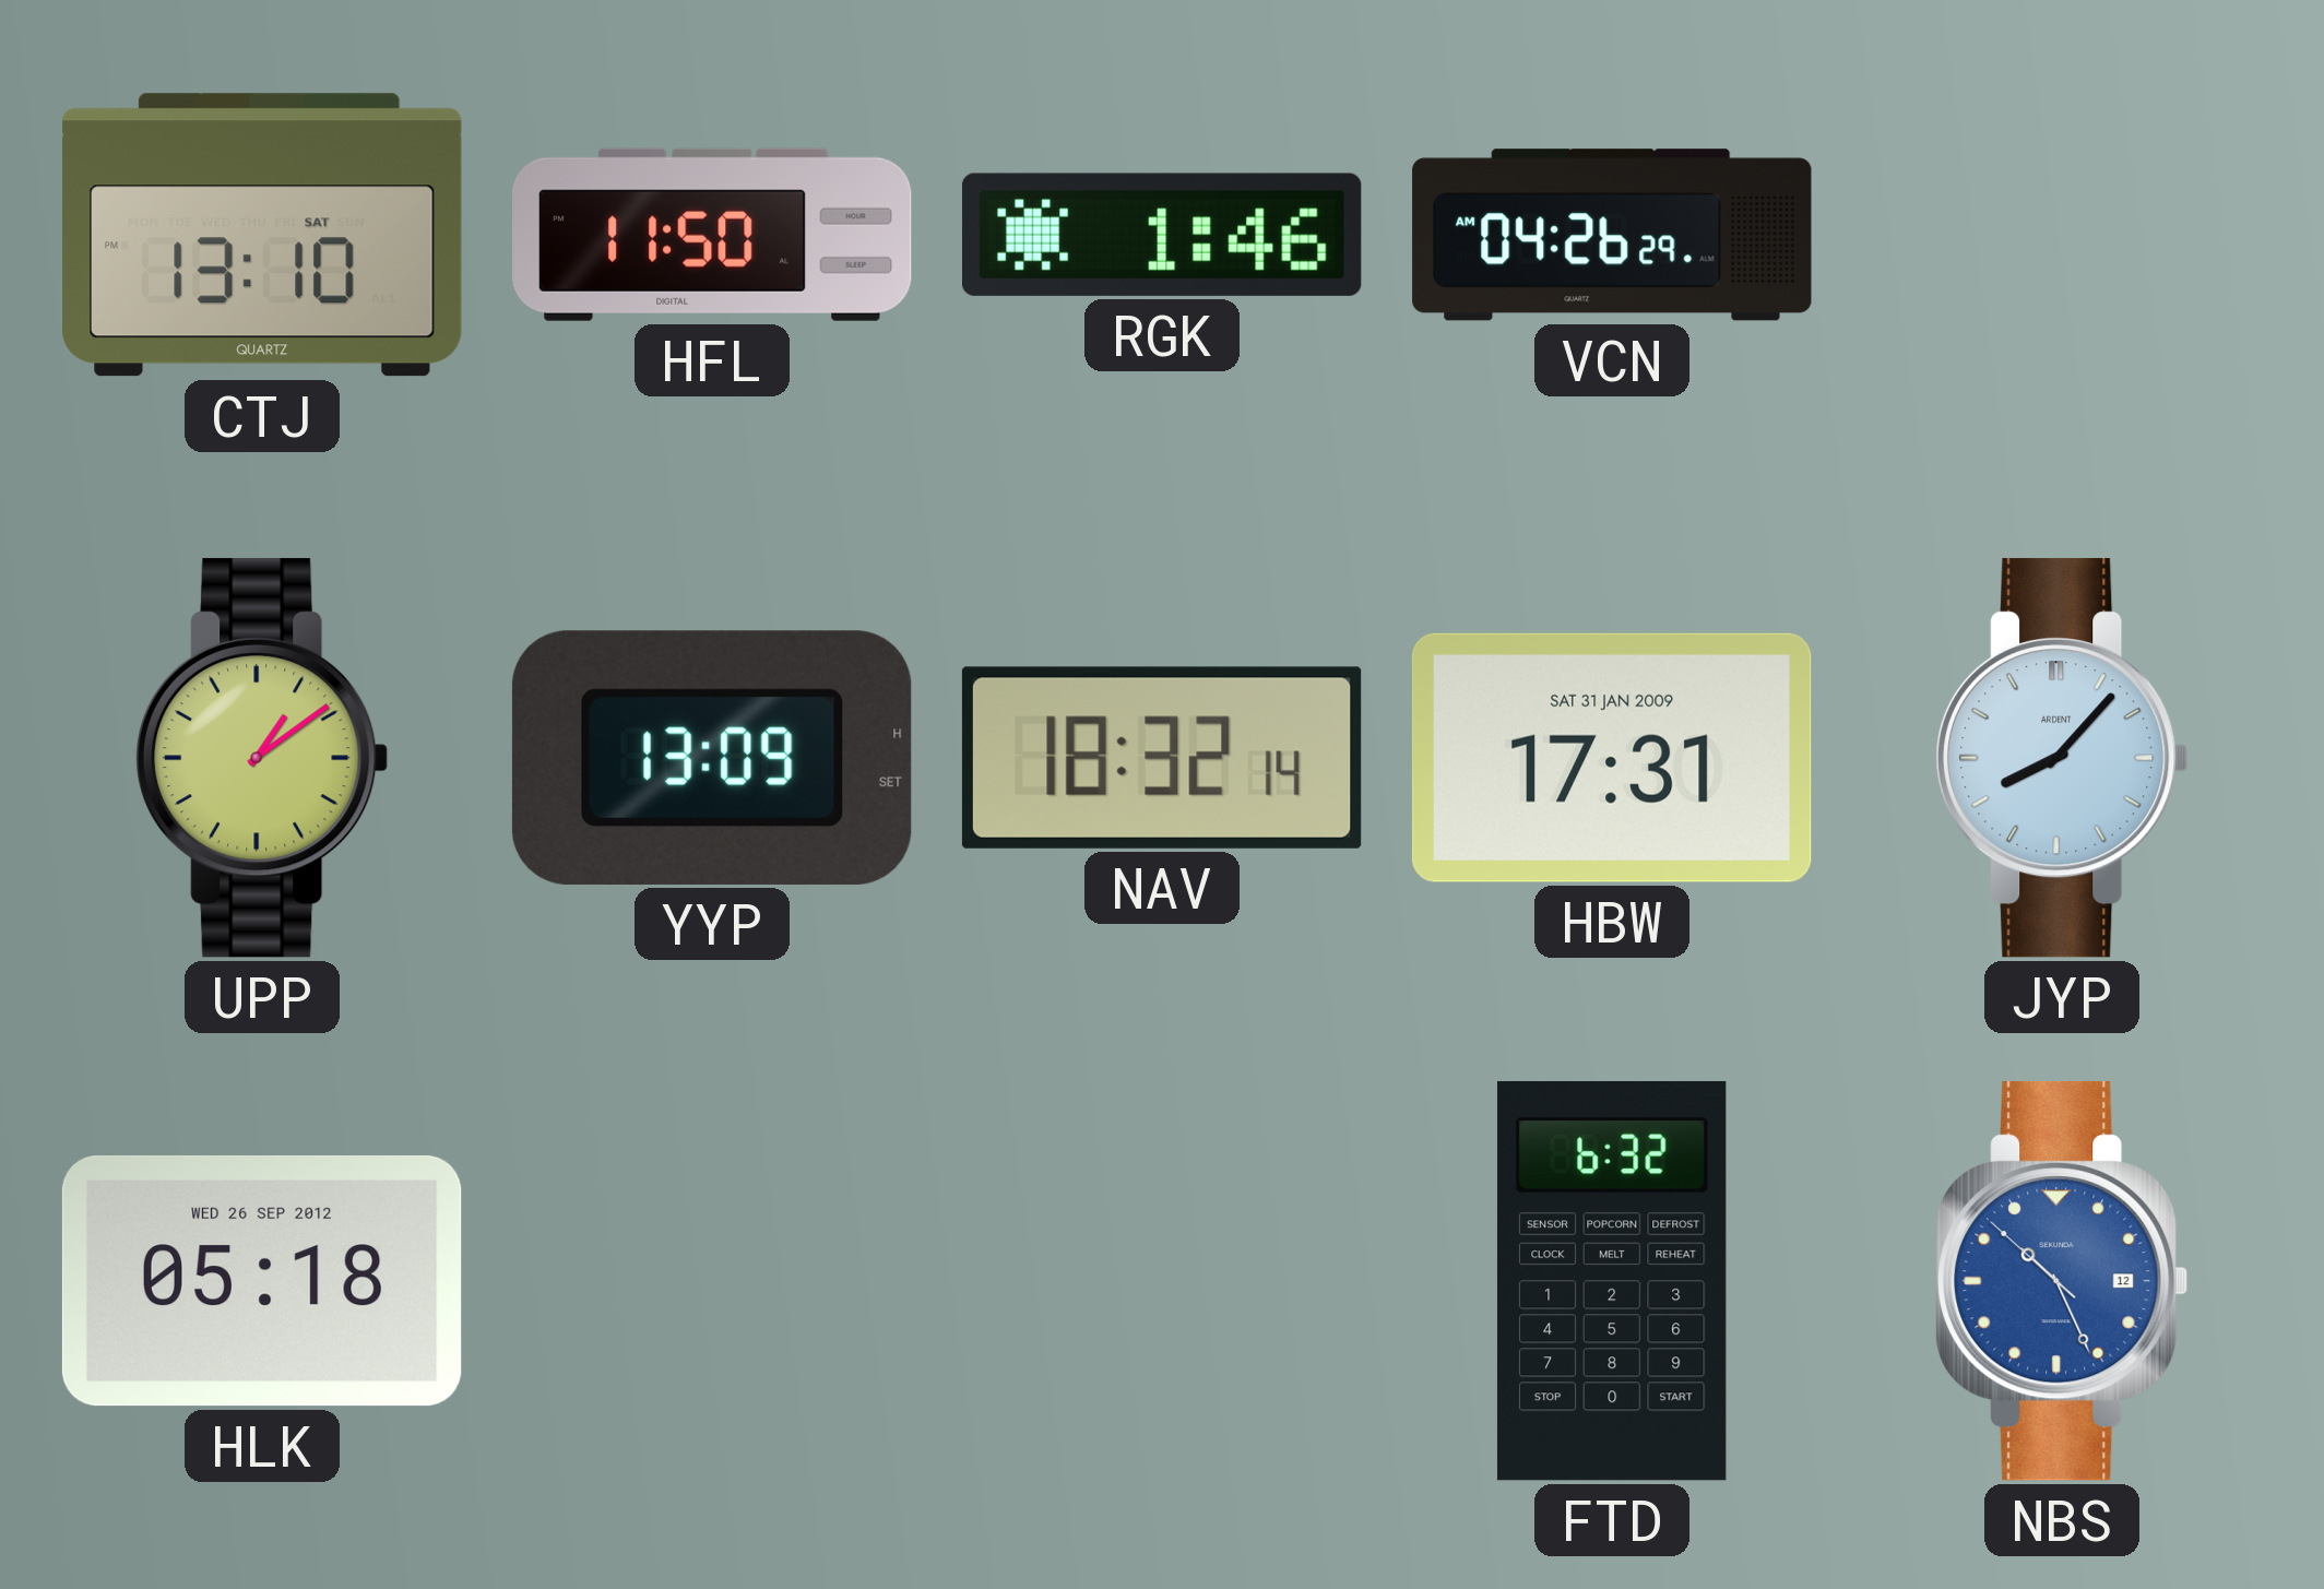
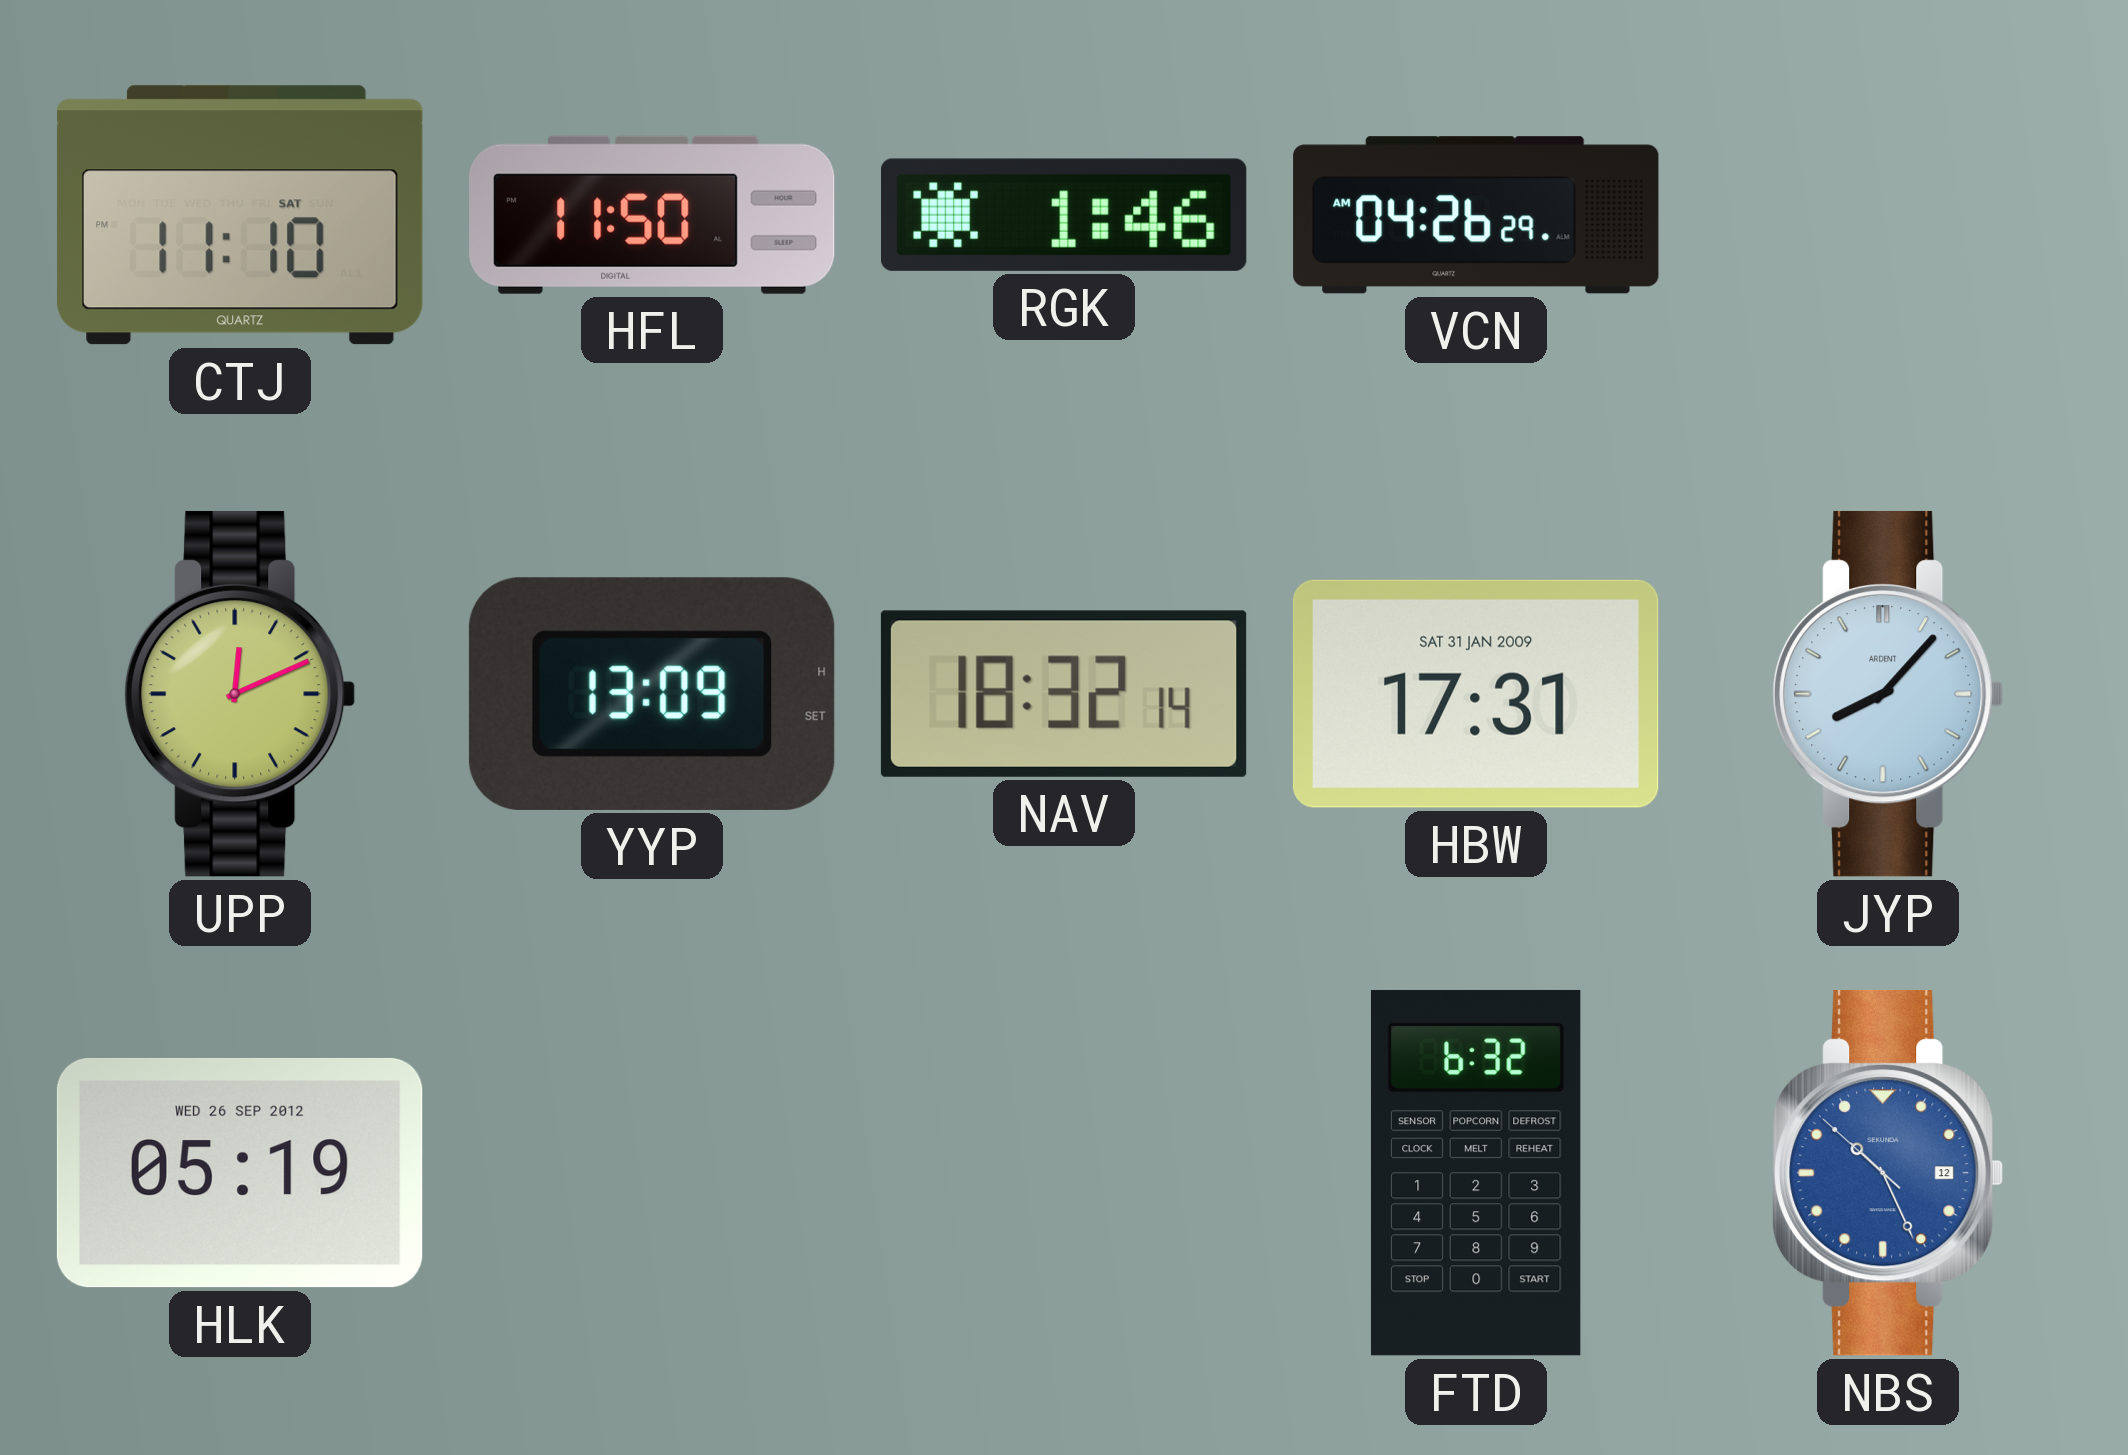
CTJ: 13:10 -> 11:10
UPP: 1:09 -> 12:11
HLK: 05:18 -> 05:19
